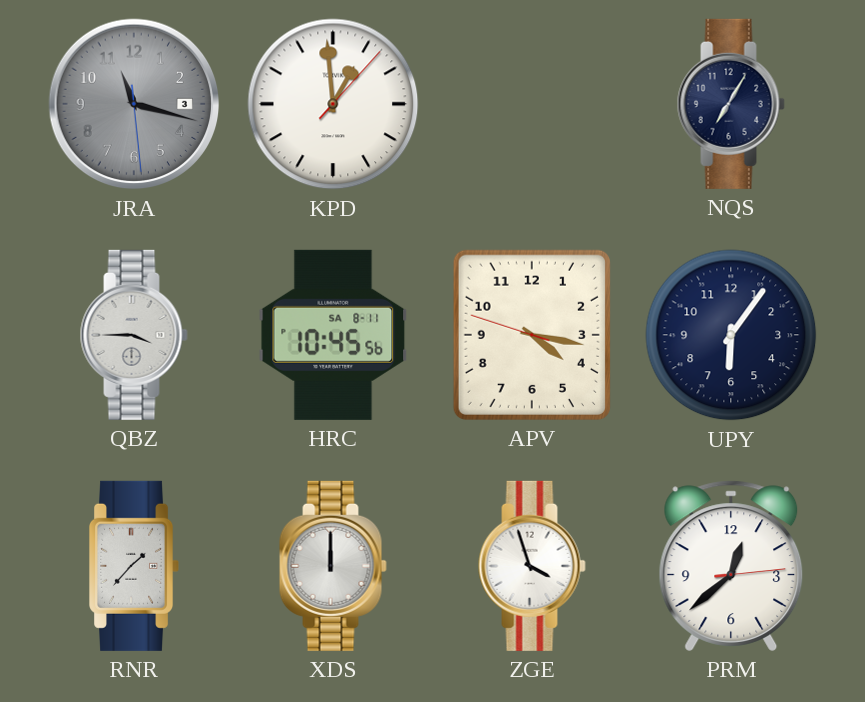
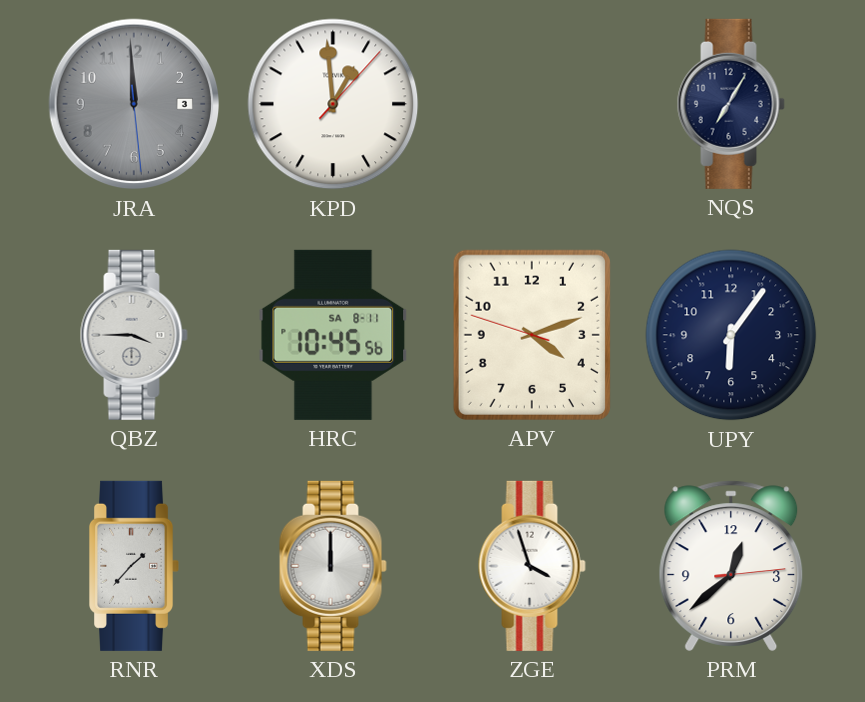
JRA: 11:17 -> 11:59
APV: 4:16 -> 4:11
